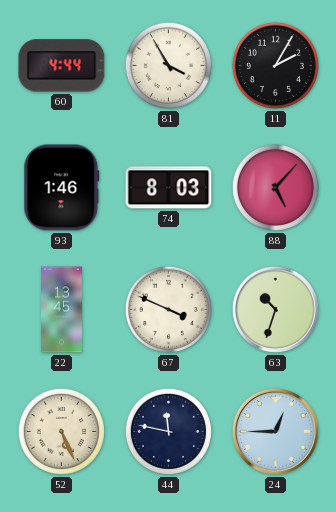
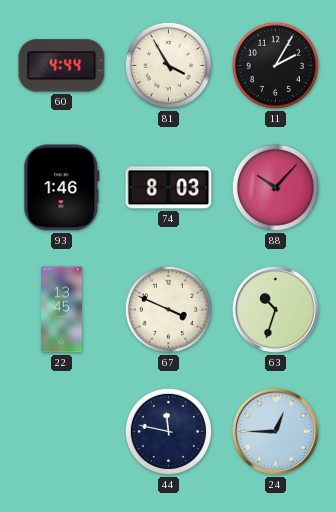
88: 5:07 -> 10:07
52: 5:26 -> none
